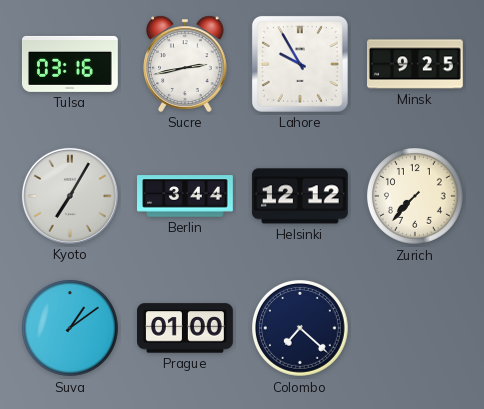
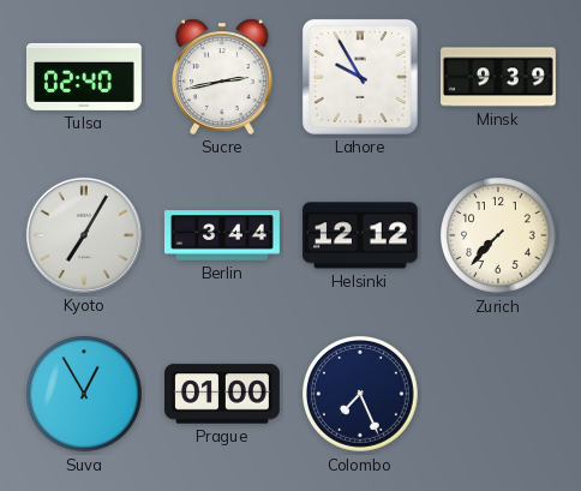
Tulsa: 03:16 -> 02:40
Minsk: 9:25 -> 9:39
Suva: 1:09 -> 12:55
Colombo: 7:22 -> 7:26
